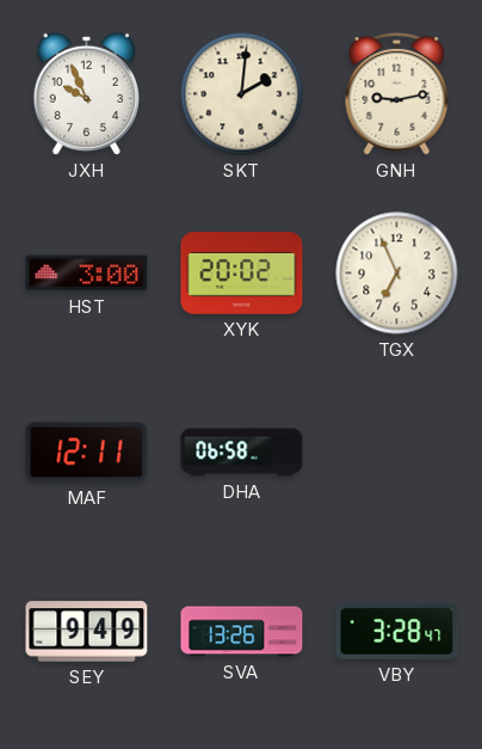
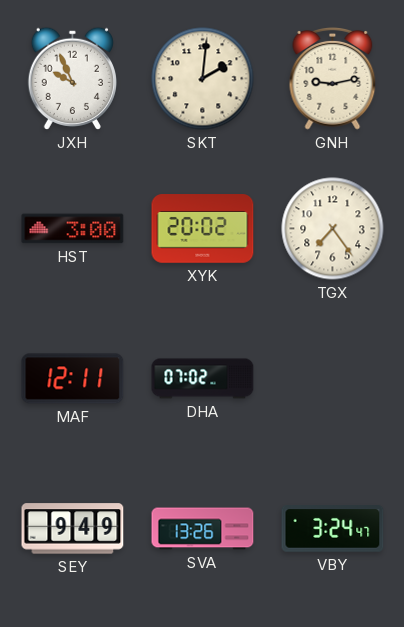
TGX: 6:56 -> 7:24
DHA: 06:58 -> 07:02
VBY: 3:28 -> 3:24
